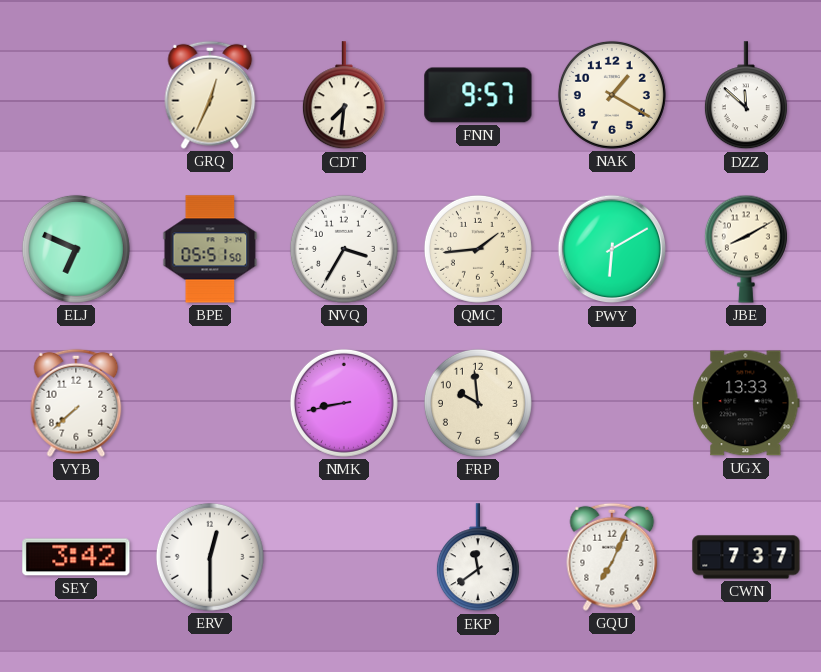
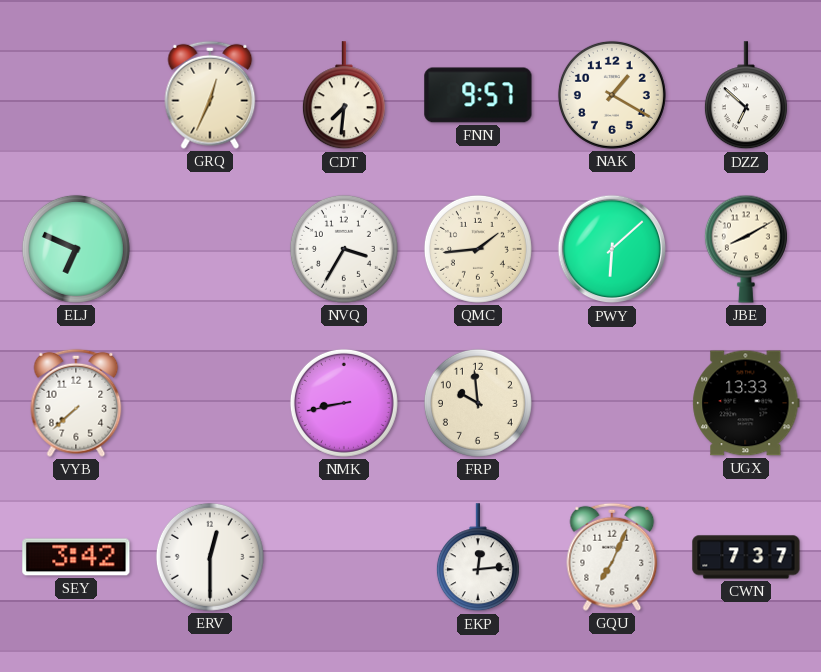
DZZ: 11:52 -> 6:52
BPE: 05:51 -> none
PWY: 6:10 -> 6:08
EKP: 11:39 -> 12:14
